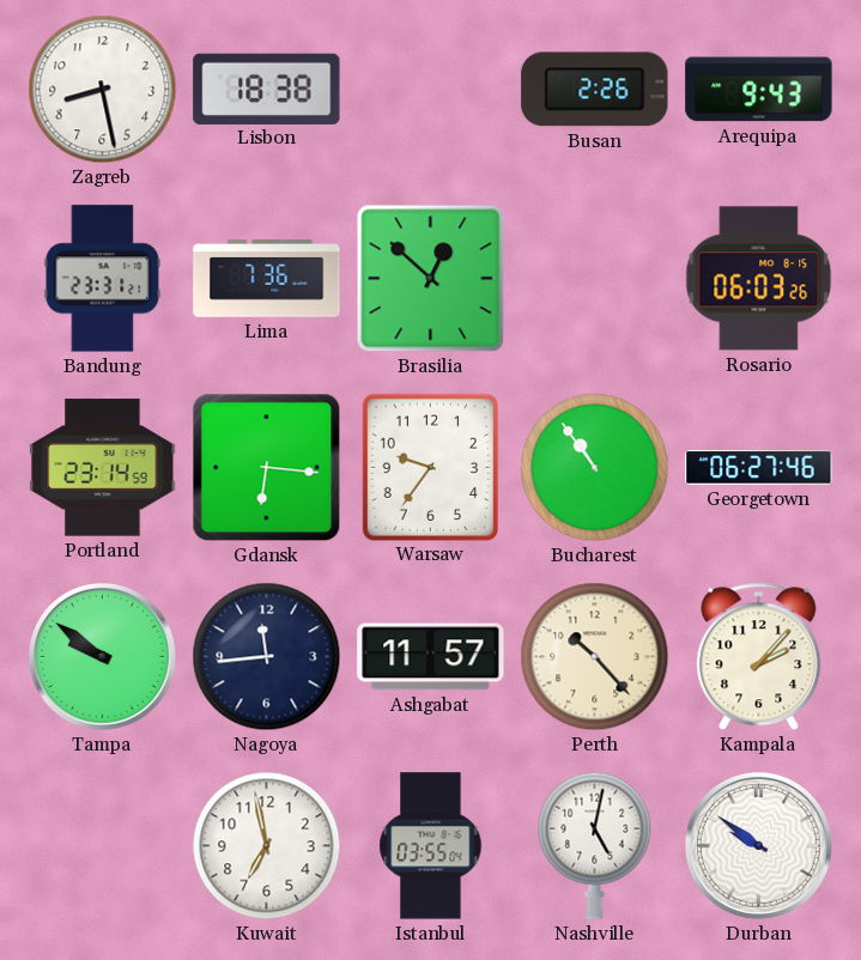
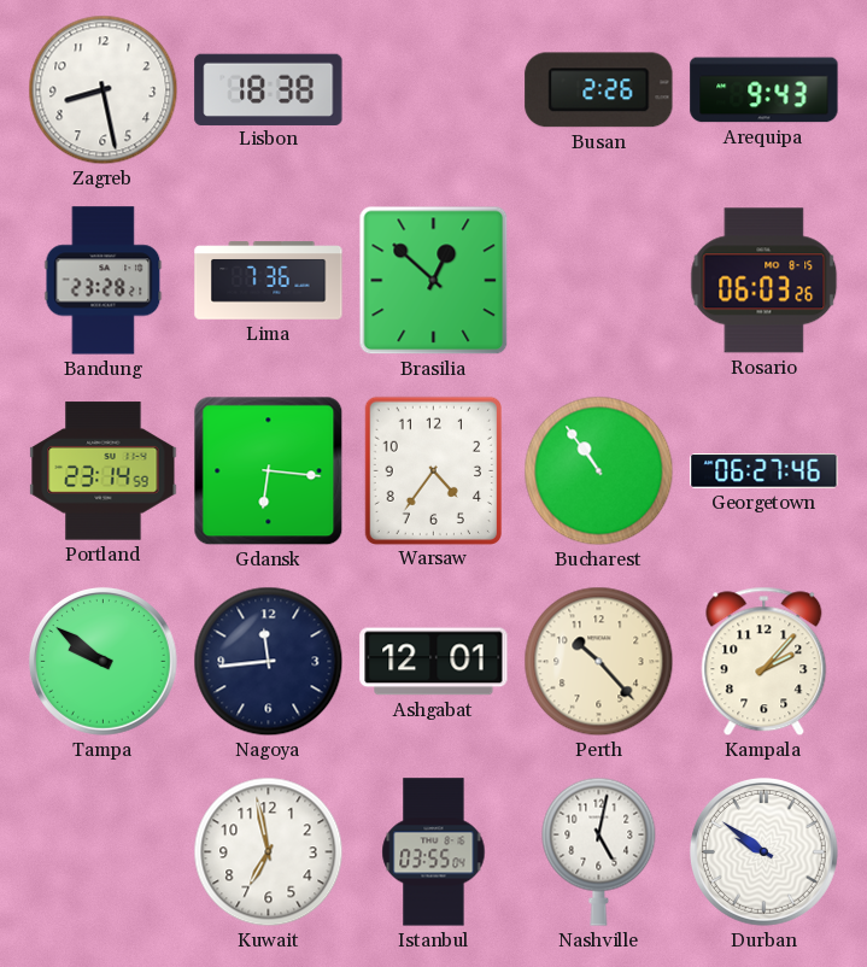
Bandung: 23:31 -> 23:28
Warsaw: 9:36 -> 4:36
Ashgabat: 11:57 -> 12:01
